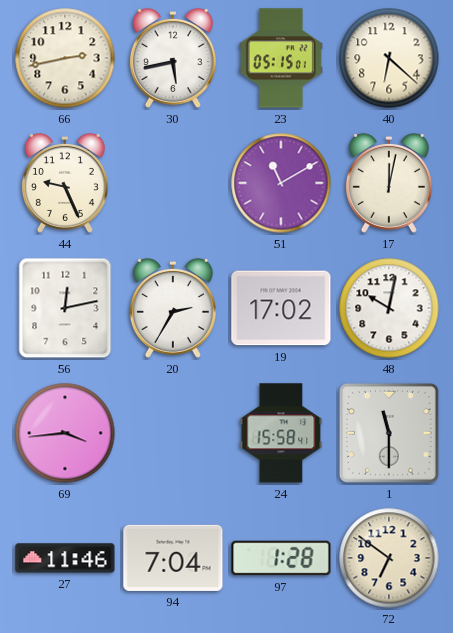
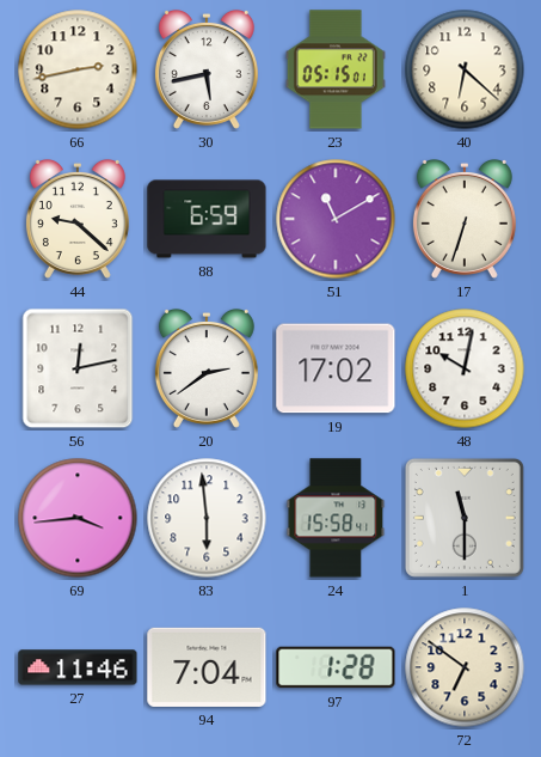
44: 9:26 -> 9:22
88: none -> 6:59
17: 12:02 -> 6:33
20: 2:35 -> 2:39
83: none -> 5:59
